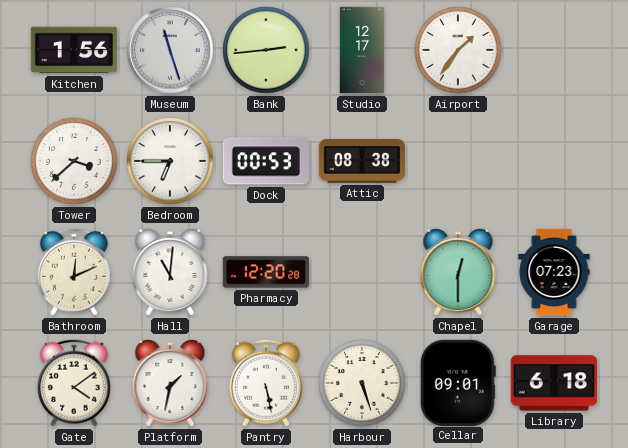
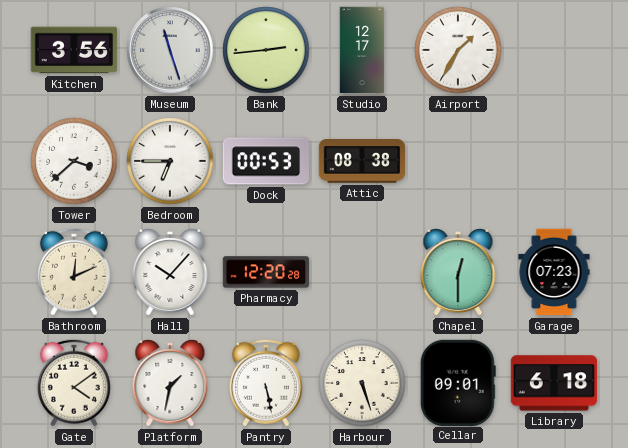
Kitchen: 1:56 -> 3:56
Airport: 1:36 -> 1:35
Hall: 11:01 -> 10:07
